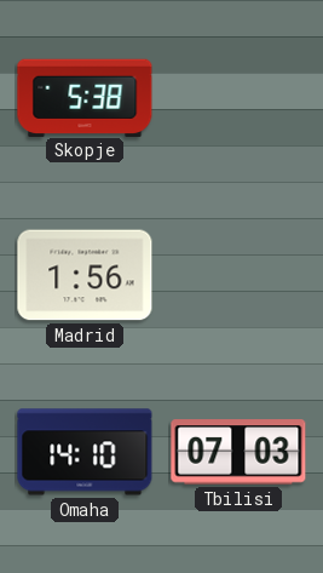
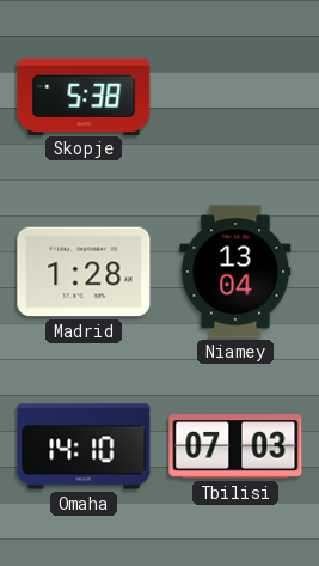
Madrid: 1:56 -> 1:28
Niamey: none -> 13:04
